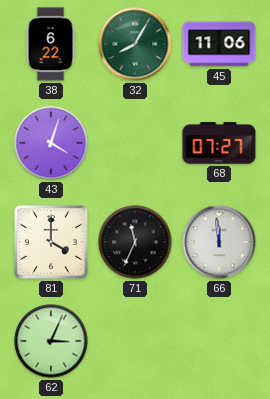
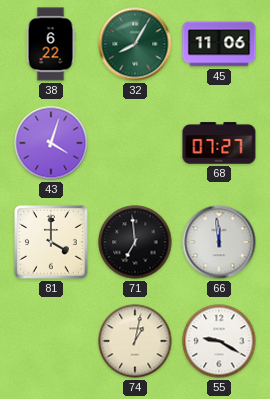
71: 11:34 -> 6:59
62: 3:04 -> none
74: none -> 1:02
55: none -> 9:20
